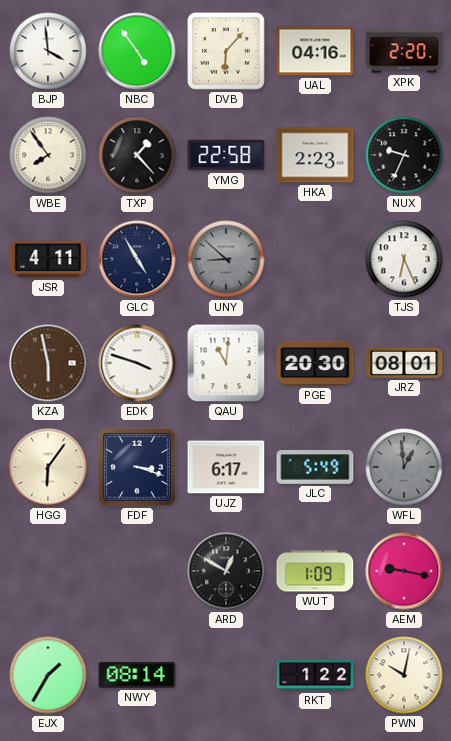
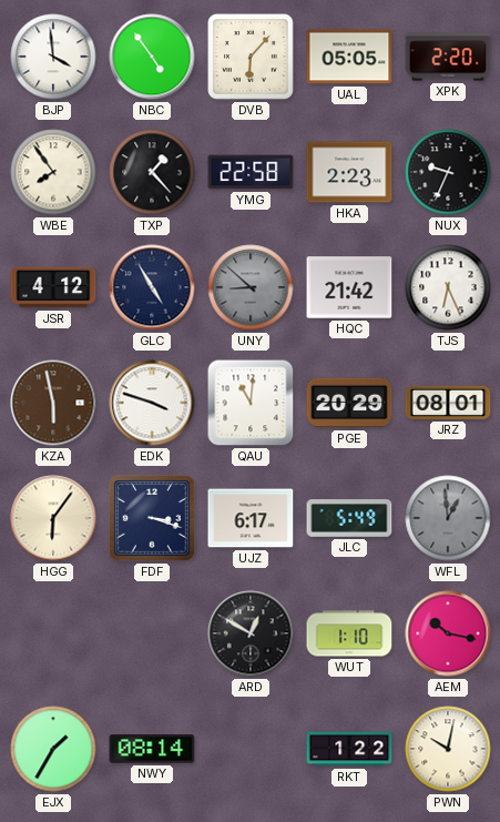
UAL: 04:16 -> 05:05
JSR: 4:11 -> 4:12
HQC: none -> 21:42
PGE: 20:30 -> 20:29
WUT: 1:09 -> 1:10
AEM: 9:17 -> 10:17
